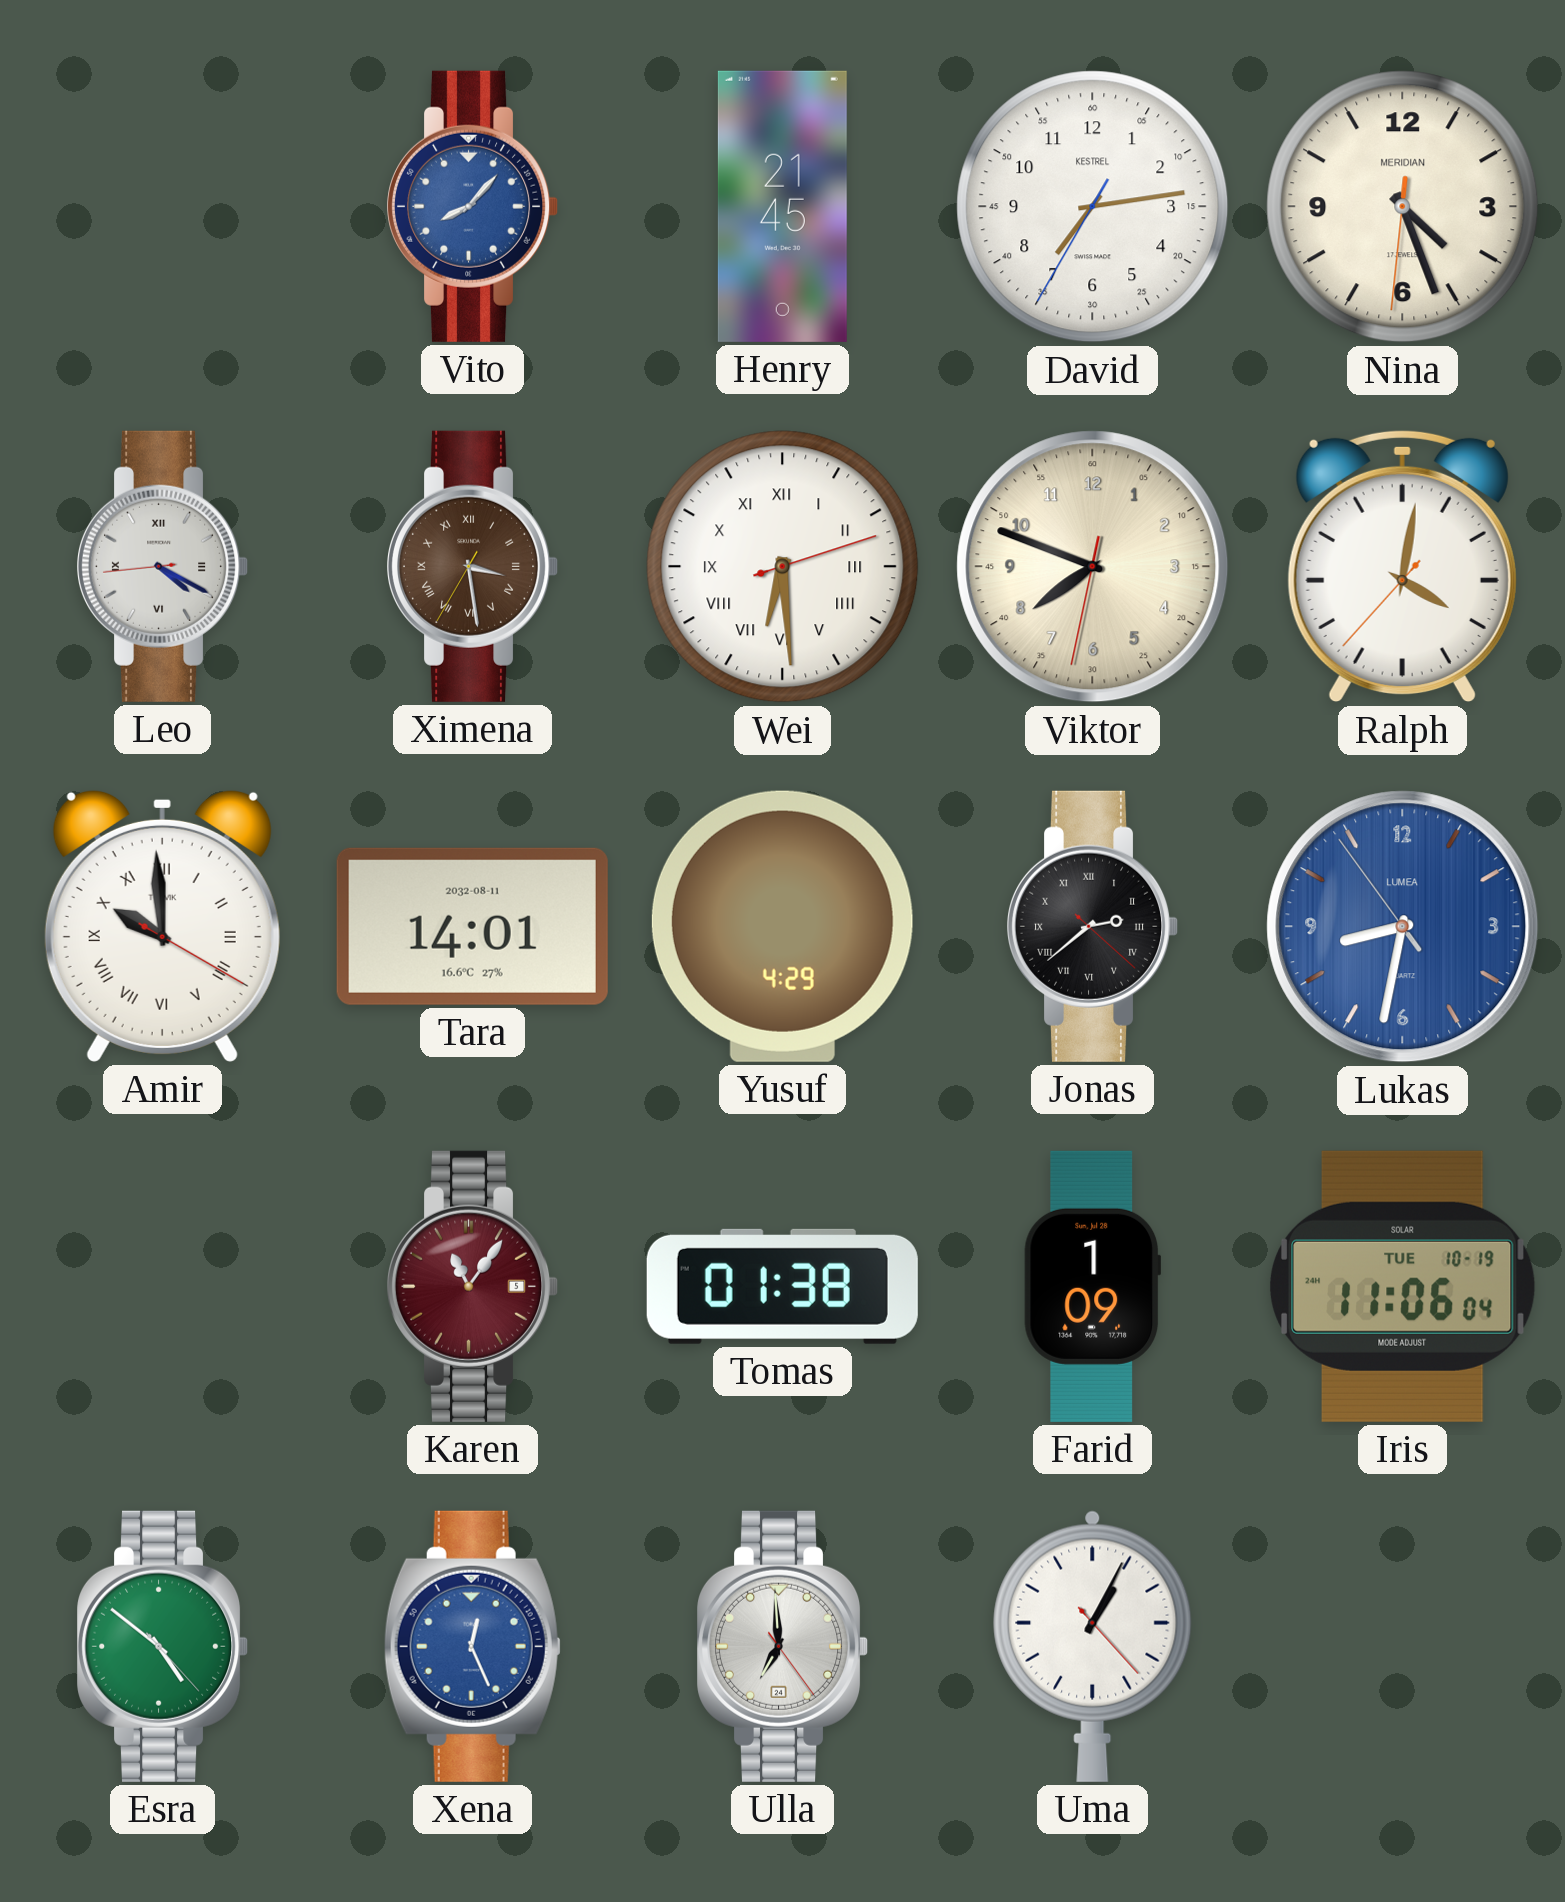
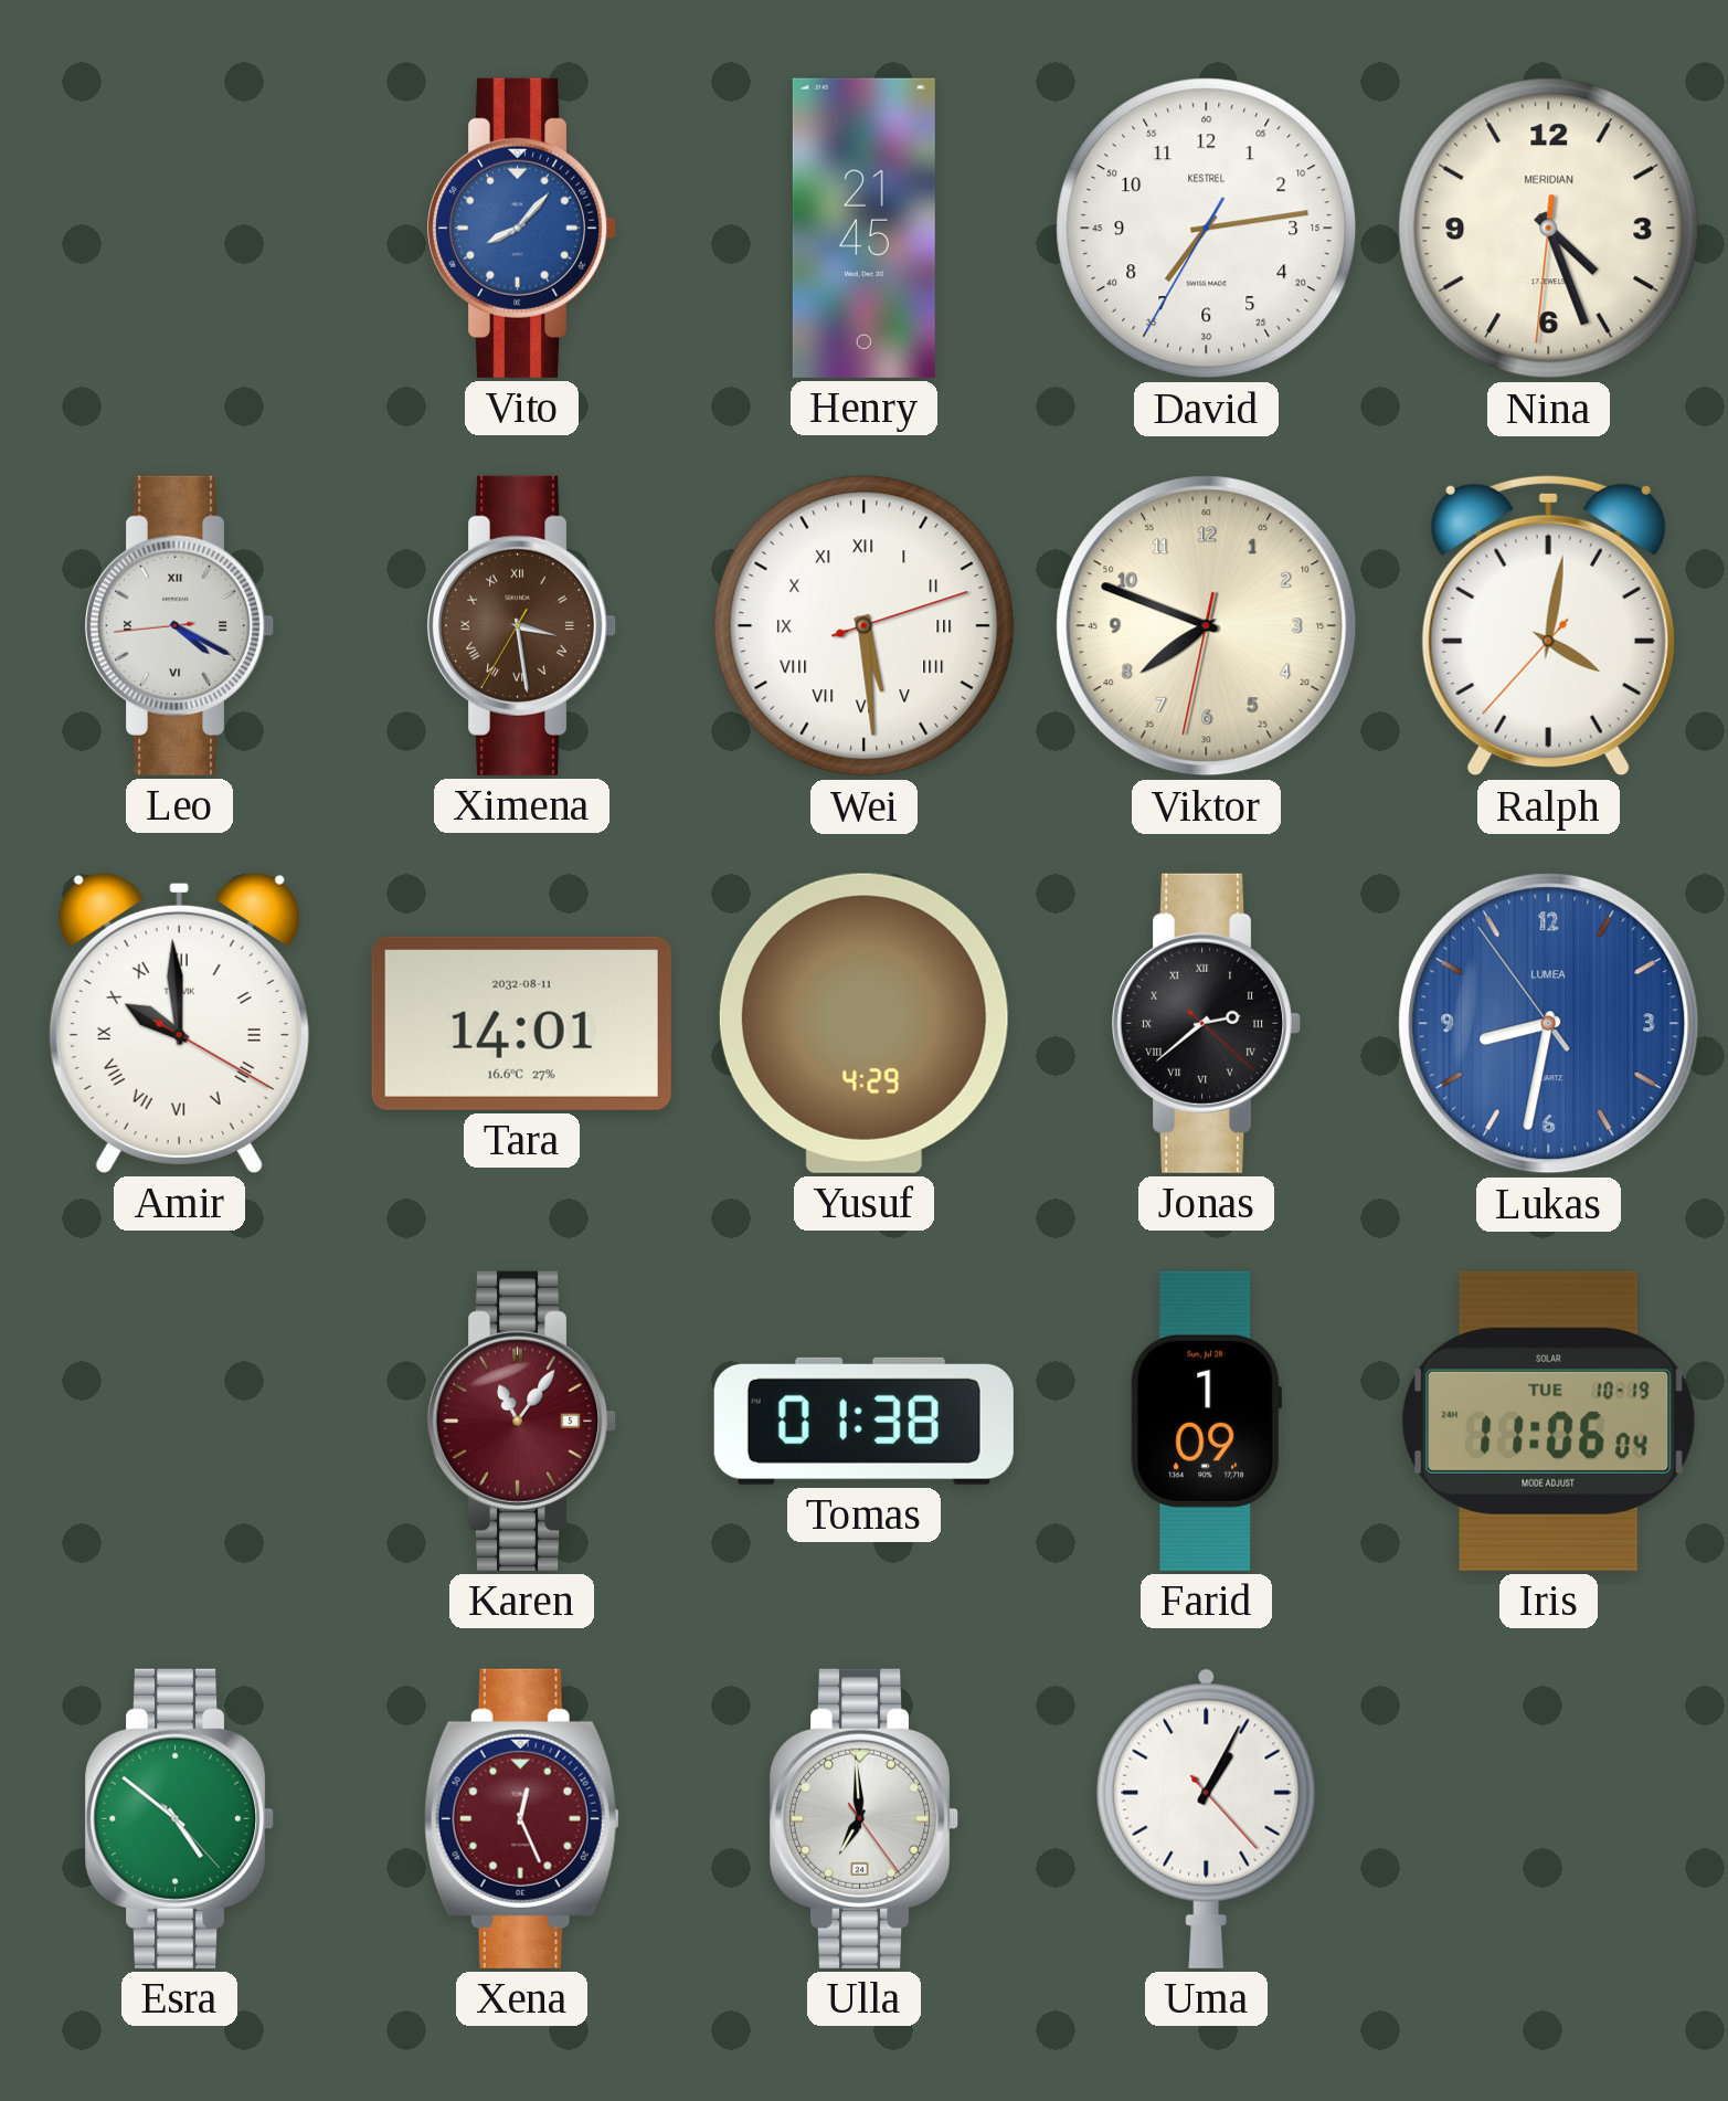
Wei: 6:29 -> 5:29
Xena dial: blue -> burgundy
